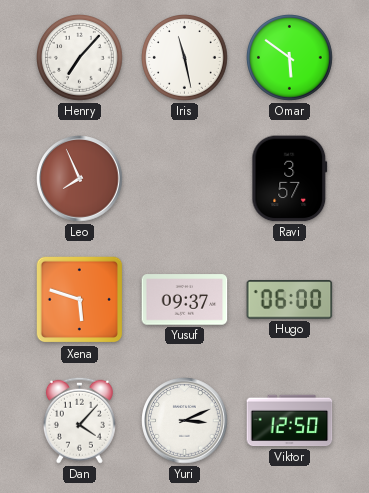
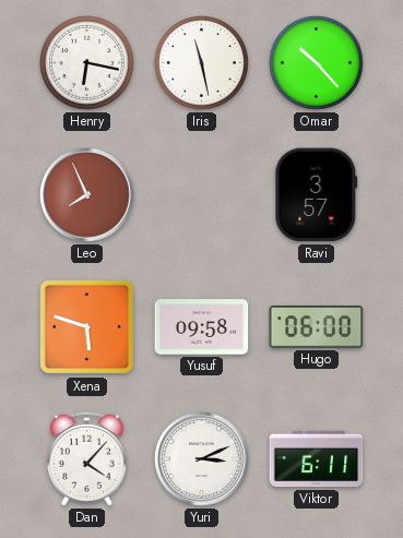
Henry: 7:07 -> 6:17
Omar: 5:51 -> 10:23
Yusuf: 09:37 -> 09:58
Viktor: 12:50 -> 6:11
